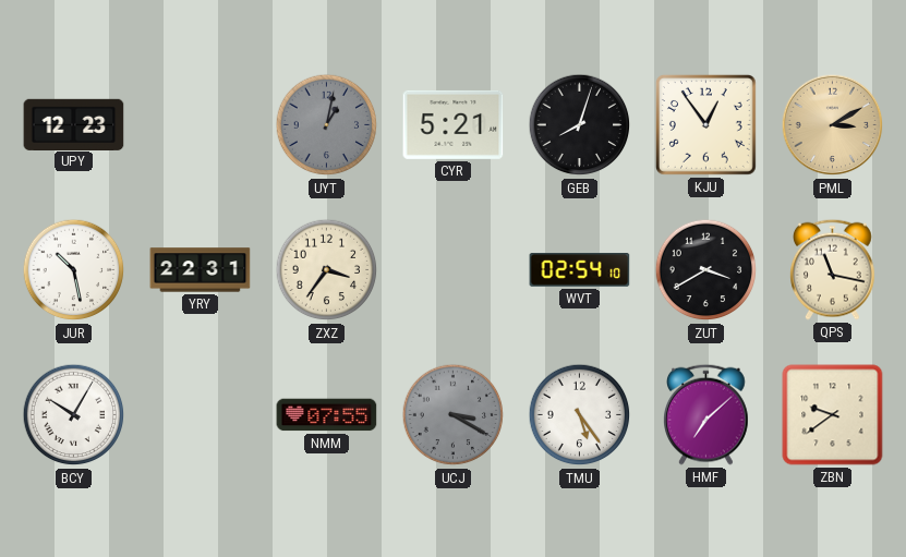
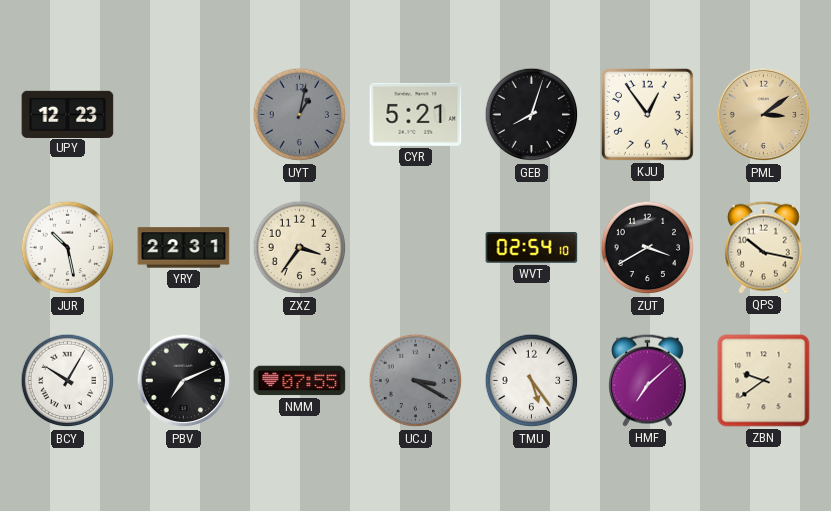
PML: 3:10 -> 3:09
QPS: 11:17 -> 10:17
PBV: none -> 7:11
